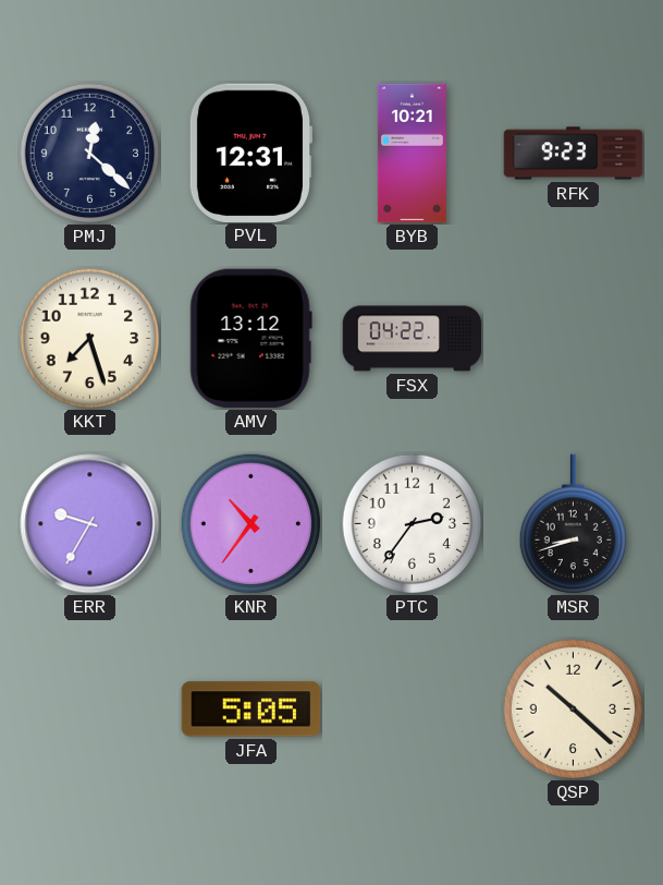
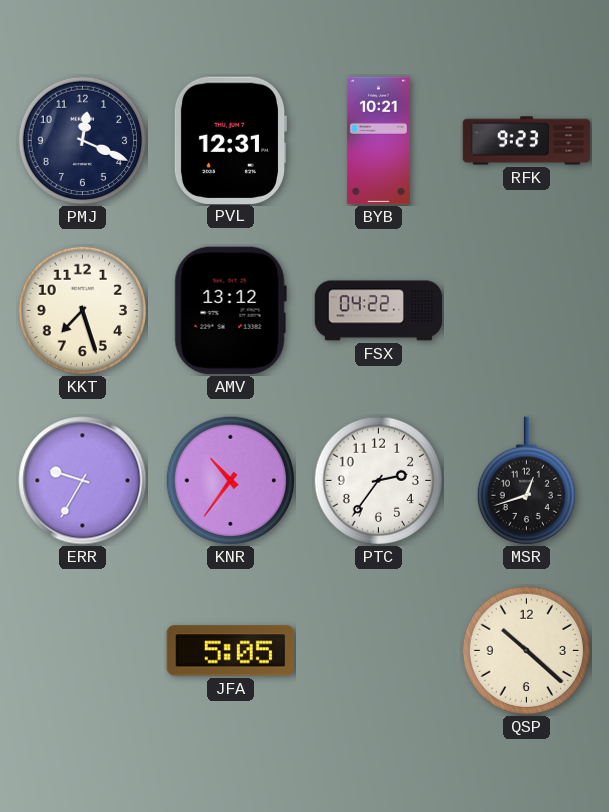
PMJ: 12:22 -> 12:19
MSR: 8:42 -> 12:42
